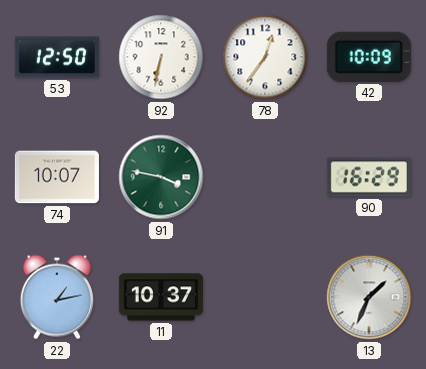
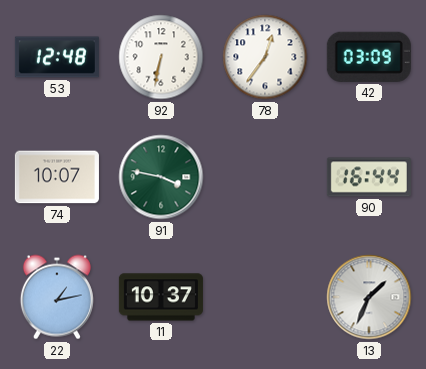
53: 12:50 -> 12:48
42: 10:09 -> 03:09
90: 16:29 -> 16:44
